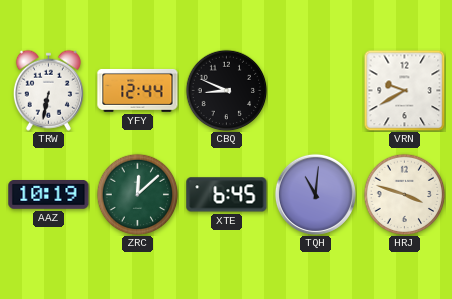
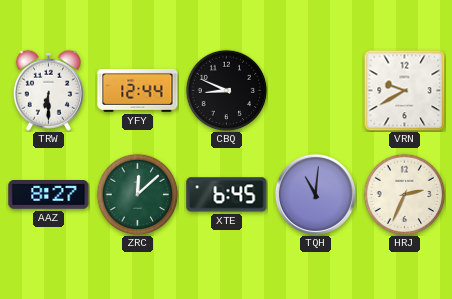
TRW: 6:32 -> 6:30
AAZ: 10:19 -> 8:27
HRJ: 3:48 -> 2:34
